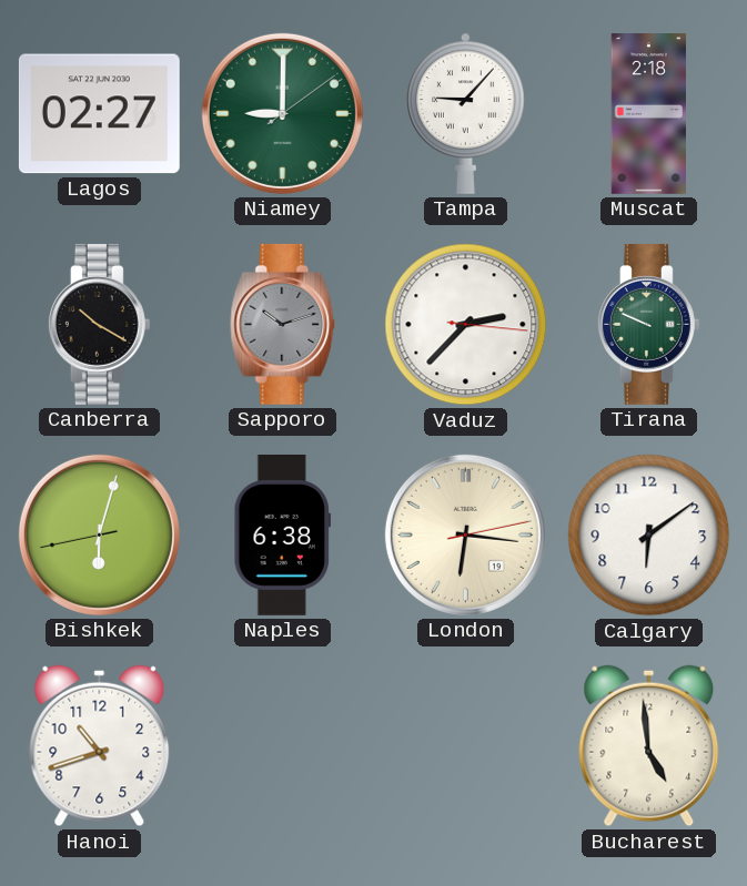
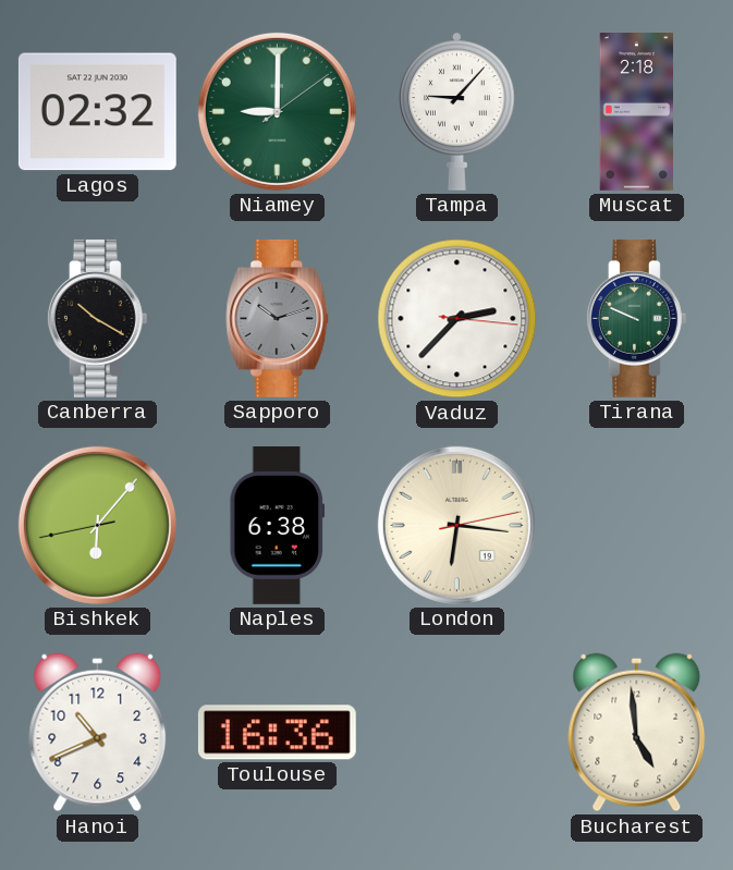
Lagos: 02:27 -> 02:32
Bishkek: 6:02 -> 6:06
Calgary: 6:09 -> none
Hanoi: 10:42 -> 10:41
Toulouse: none -> 16:36
